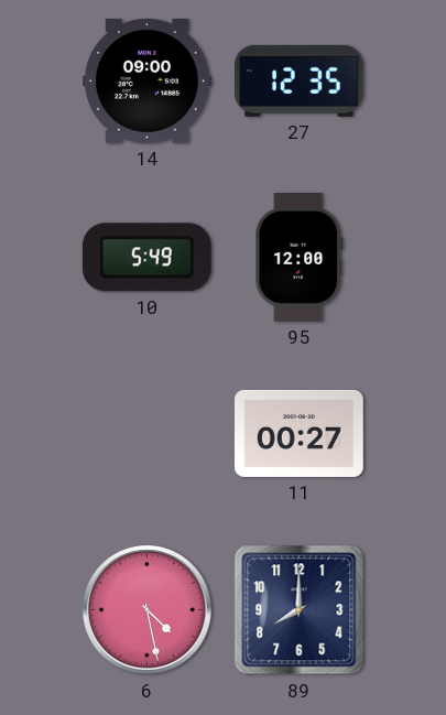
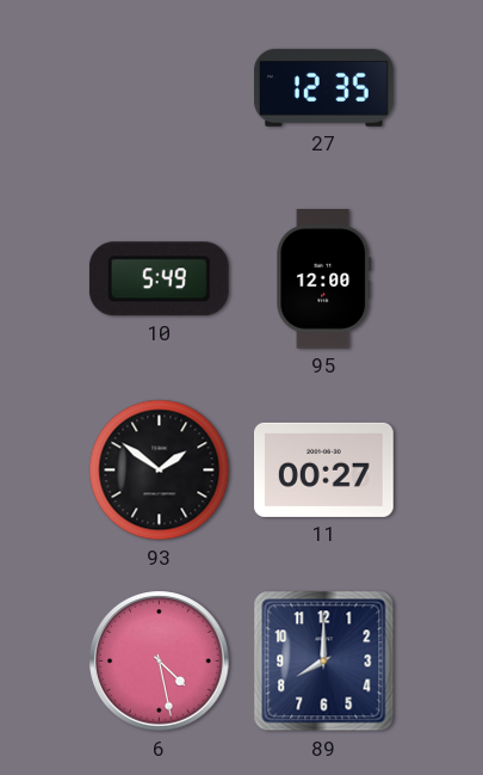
14: 09:00 -> none
93: none -> 1:51
